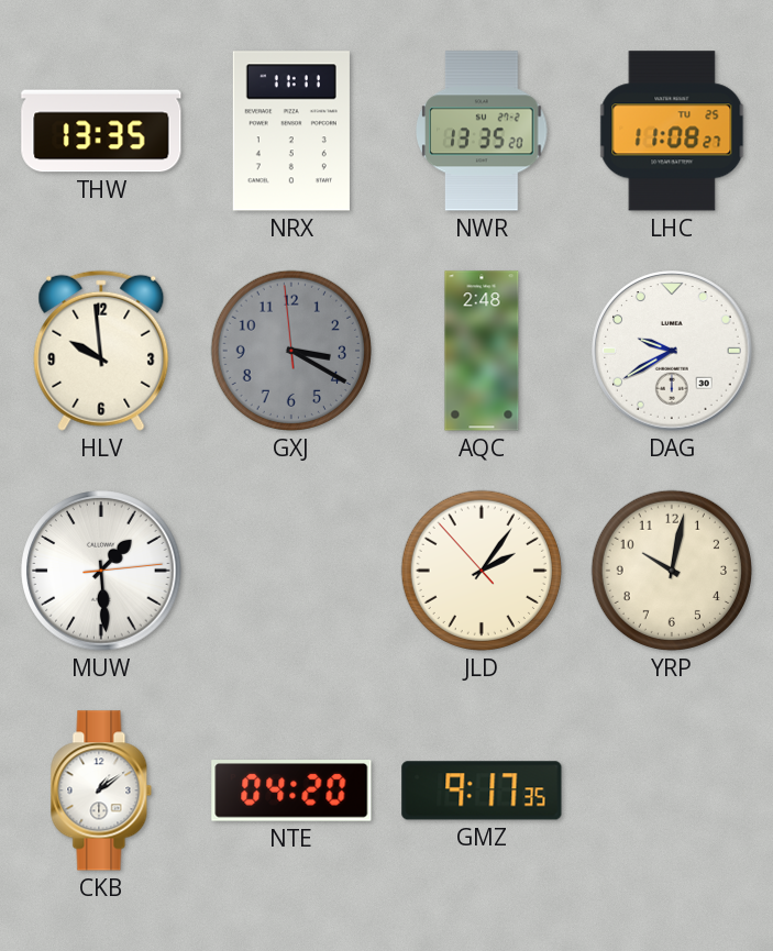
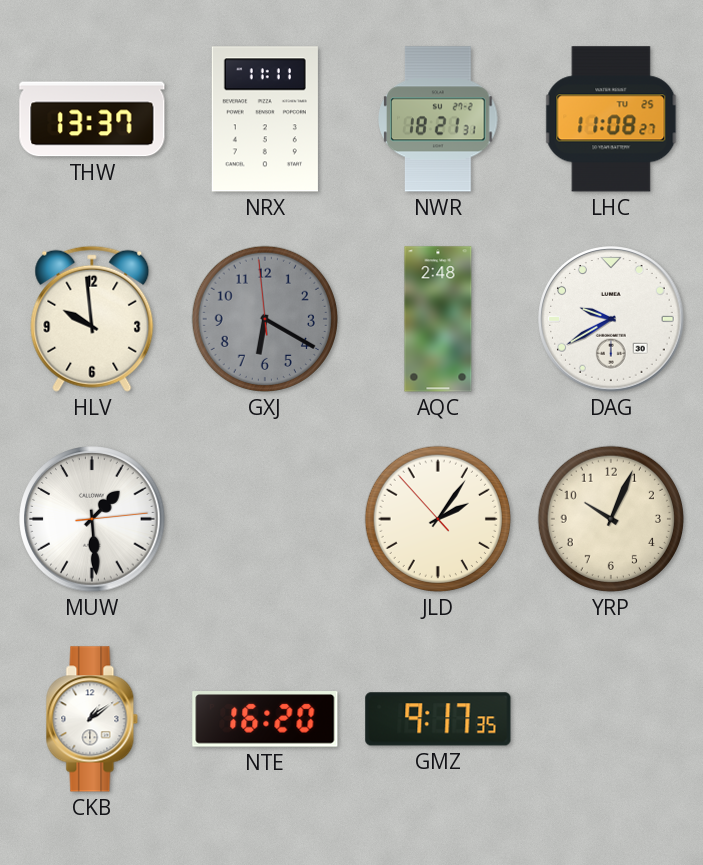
THW: 13:35 -> 13:37
NWR: 13:35 -> 18:21
GXJ: 3:19 -> 6:19
YRP: 10:02 -> 10:04
NTE: 04:20 -> 16:20
